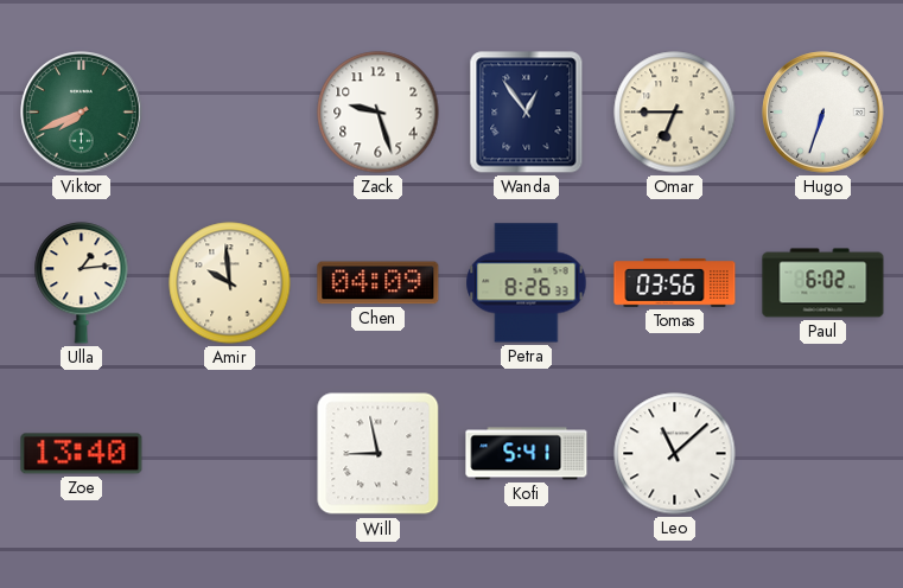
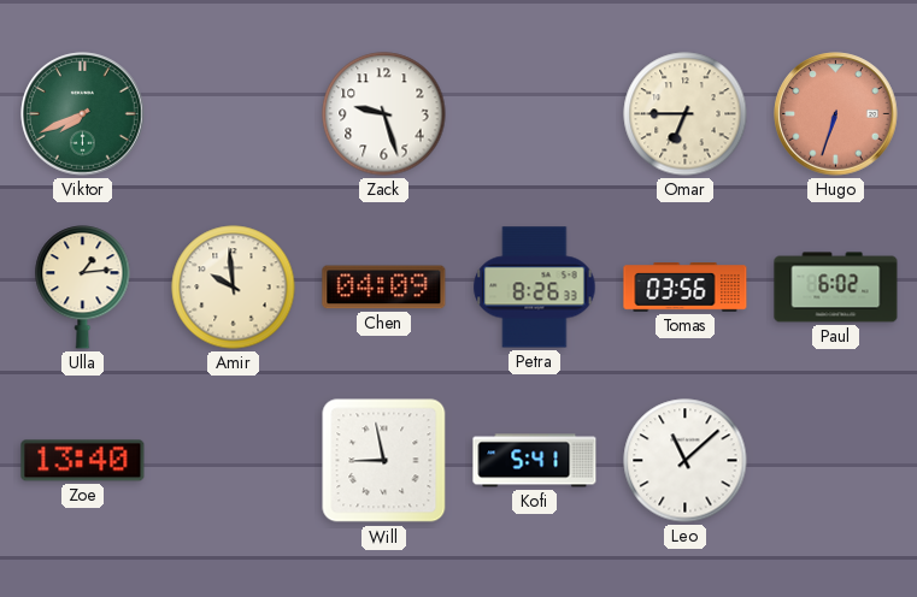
Wanda: 12:54 -> none
Hugo dial: white -> salmon
